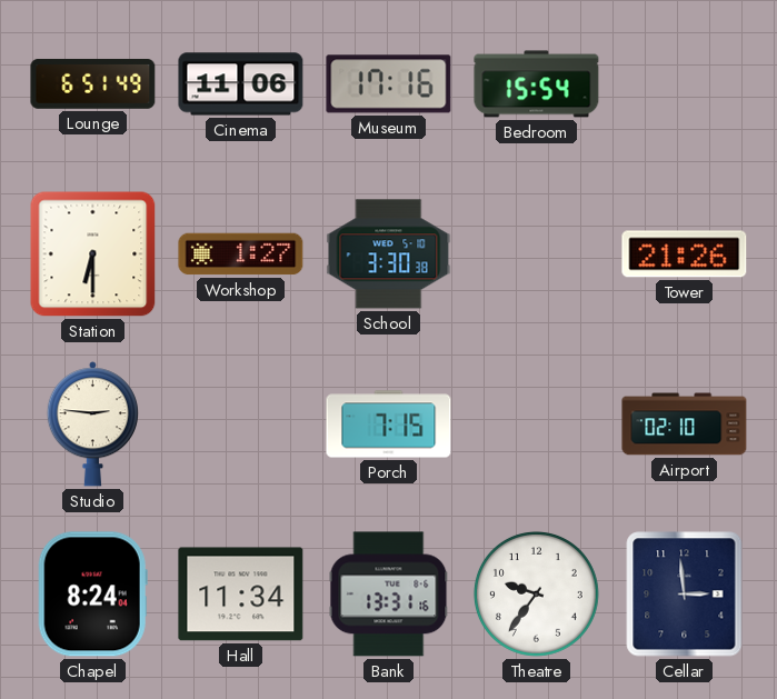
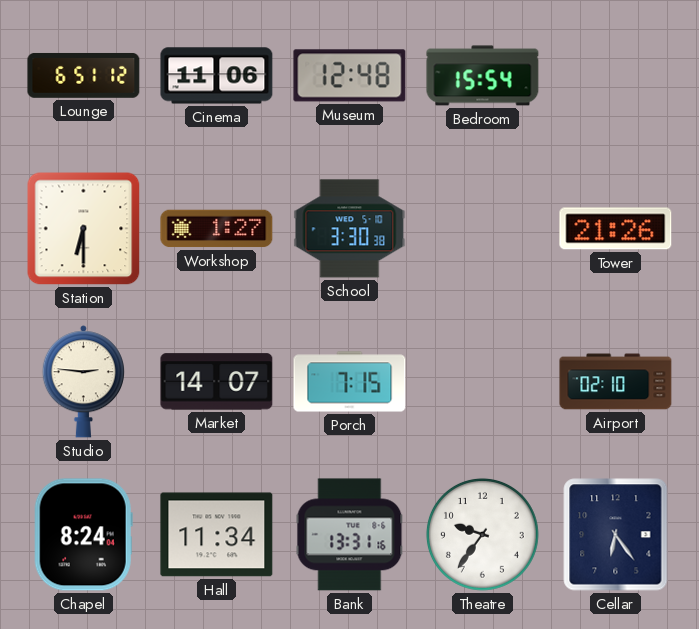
Lounge: 6:51:49 -> 6:51:12
Museum: 17:16 -> 12:48
Market: none -> 14:07
Cellar: 2:59 -> 6:24
